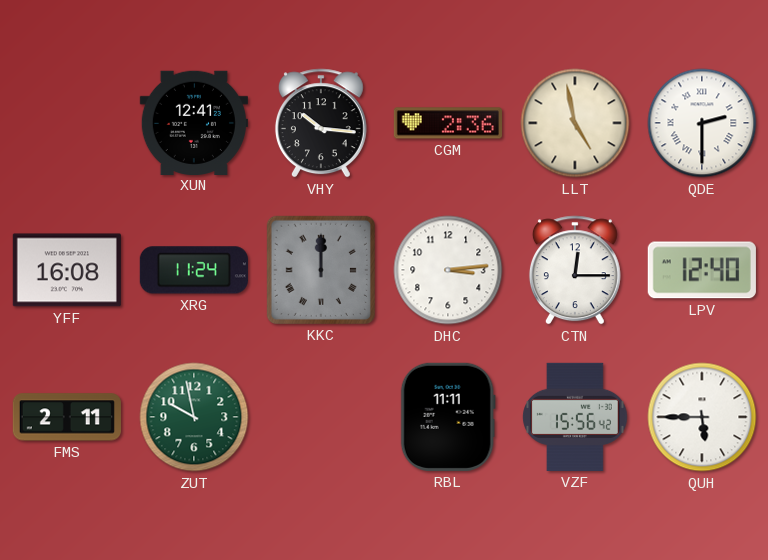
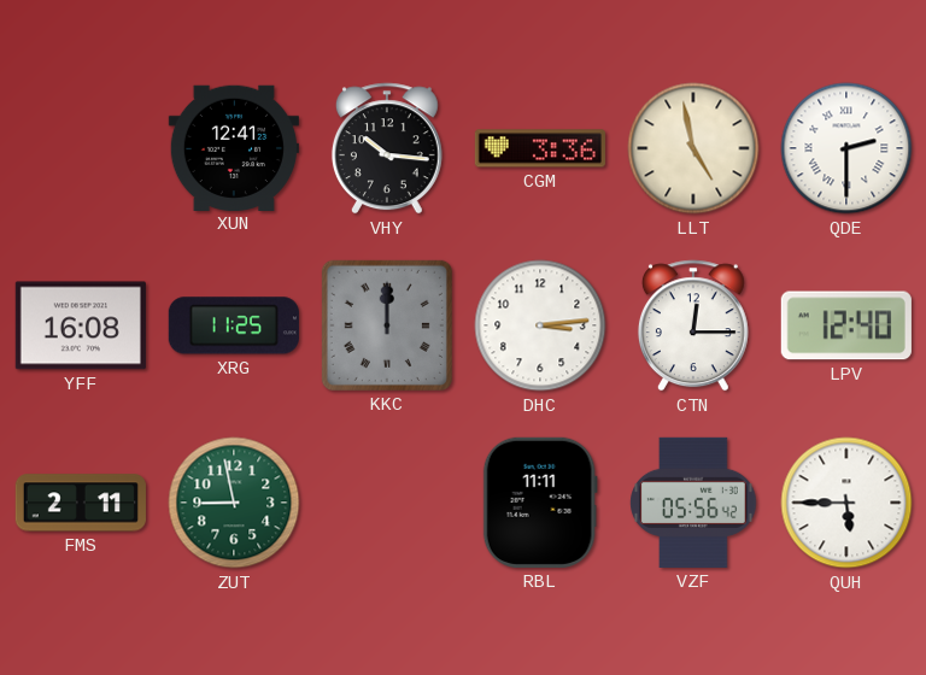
CGM: 2:36 -> 3:36
XRG: 11:24 -> 11:25
ZUT: 9:58 -> 8:58
VZF: 15:56 -> 05:56
